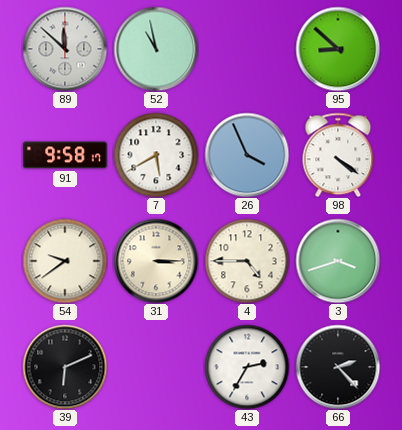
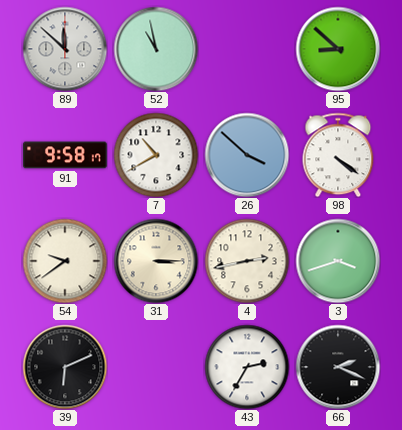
7: 5:40 -> 10:40
26: 3:56 -> 3:52
4: 4:45 -> 2:43
66: 2:23 -> 2:19
